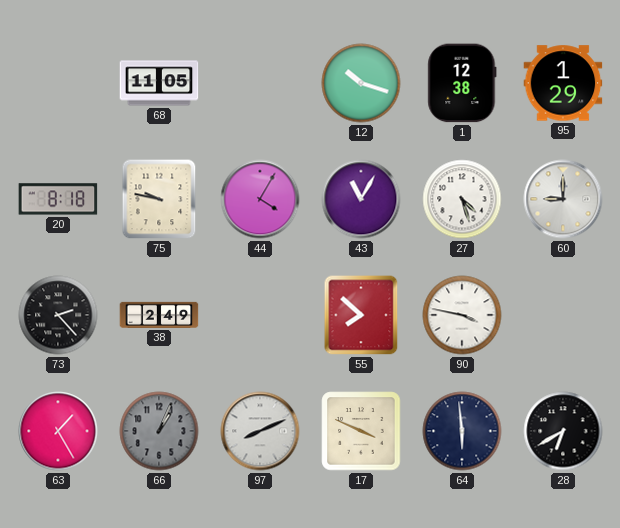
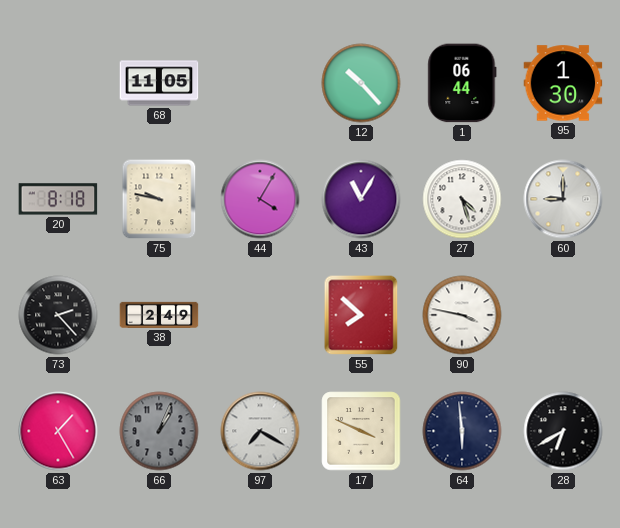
12: 10:18 -> 10:23
1: 12:38 -> 06:44
95: 1:29 -> 1:30
97: 8:11 -> 7:20
